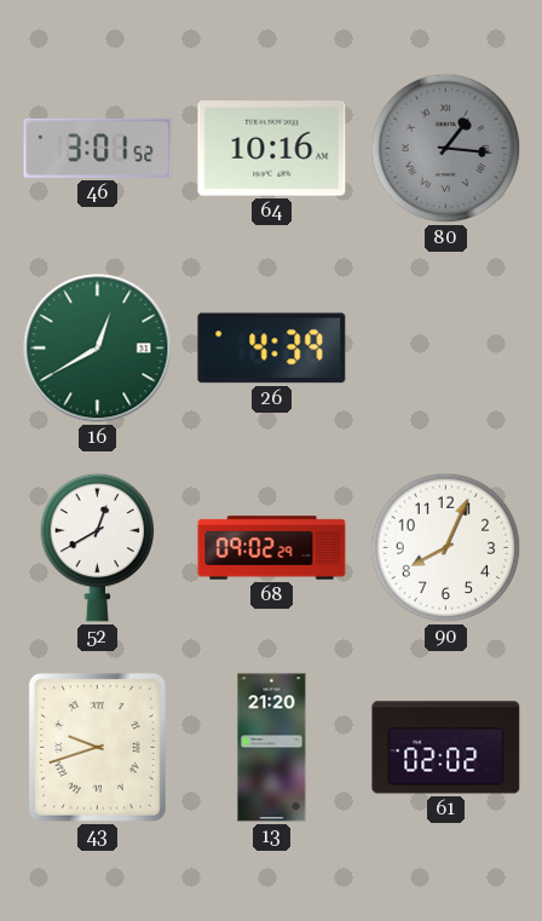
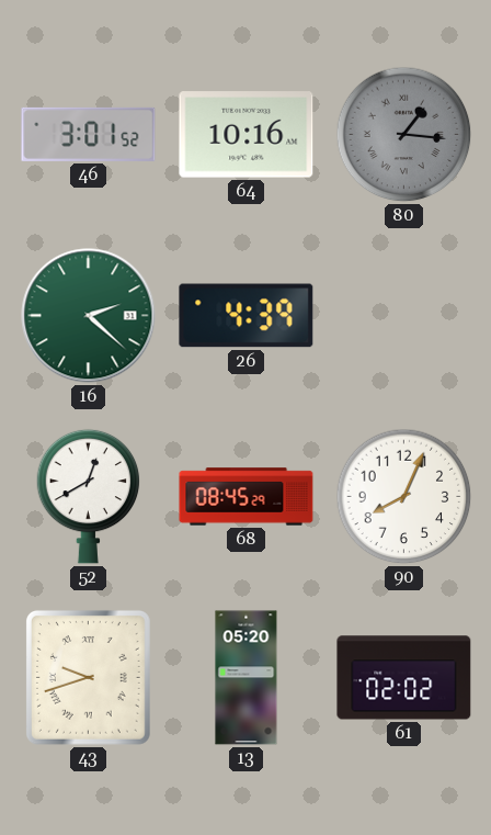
16: 12:40 -> 2:22
68: 09:02 -> 08:45
13: 21:20 -> 05:20
